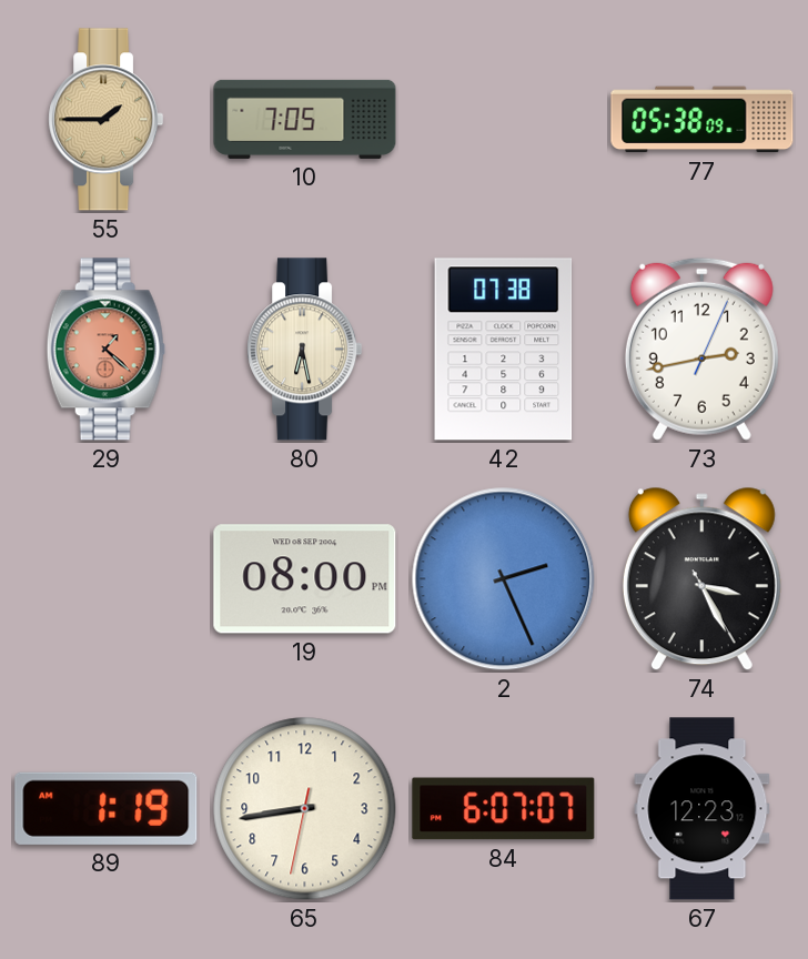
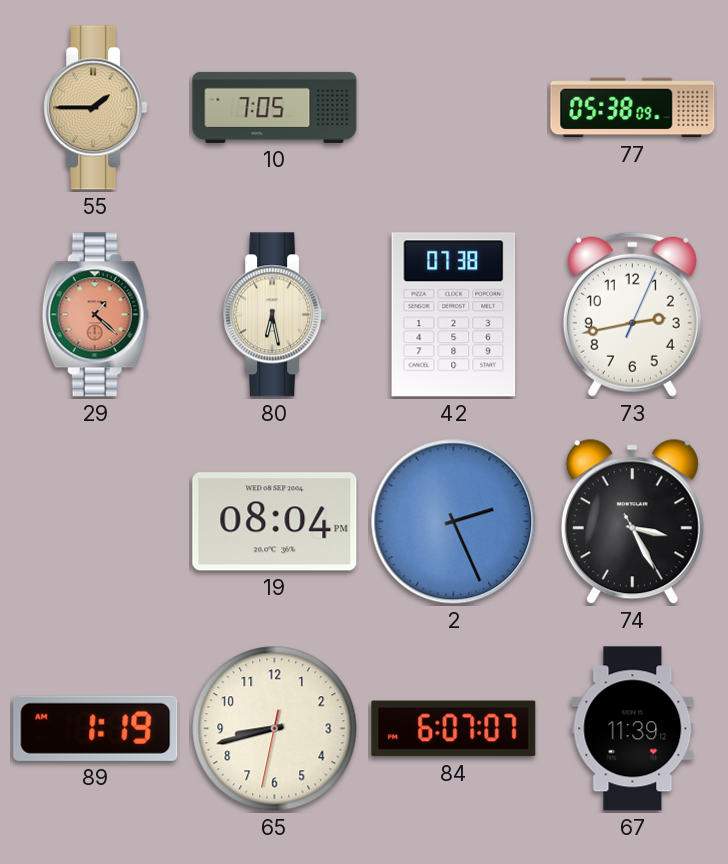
19: 08:00 -> 08:04
65: 8:43 -> 8:42
67: 12:23 -> 11:39
